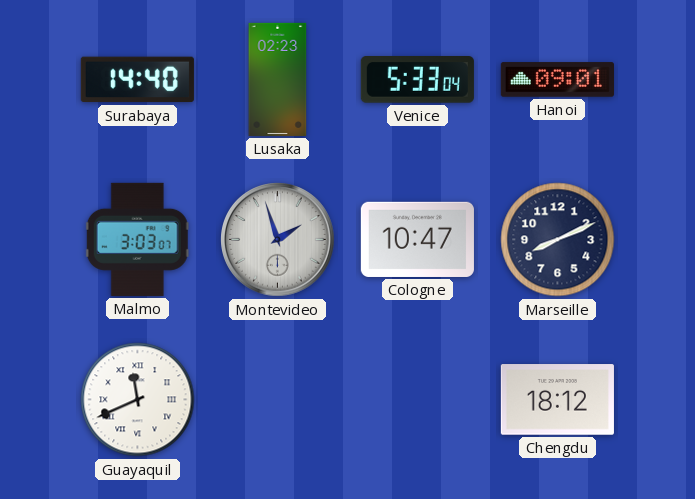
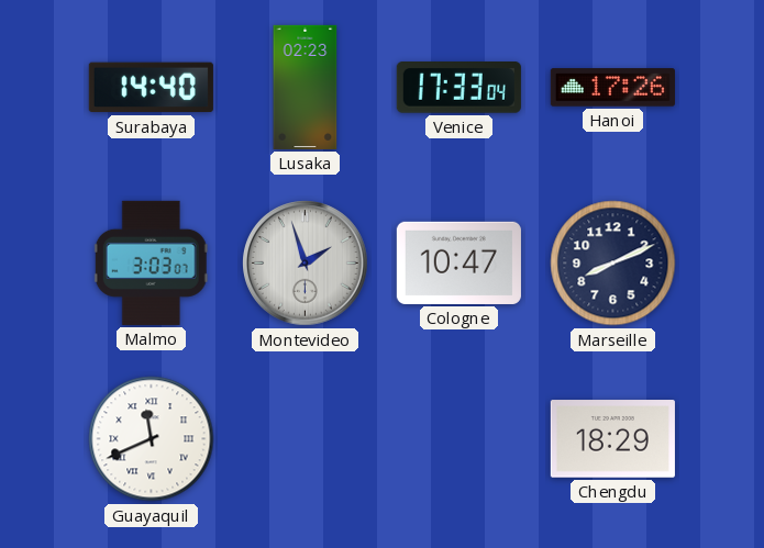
Venice: 5:33 -> 17:33
Hanoi: 09:01 -> 17:26
Chengdu: 18:12 -> 18:29
